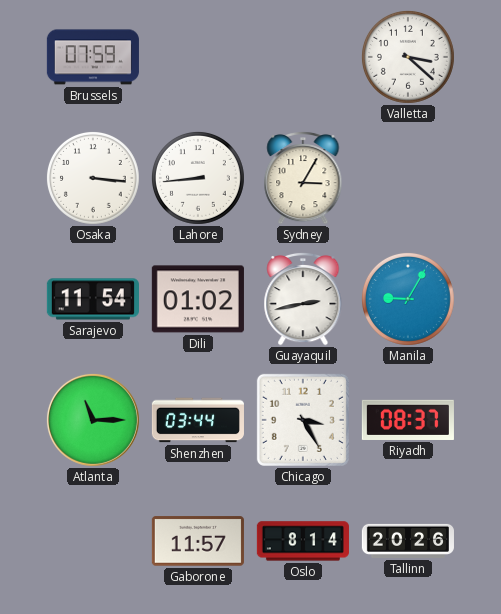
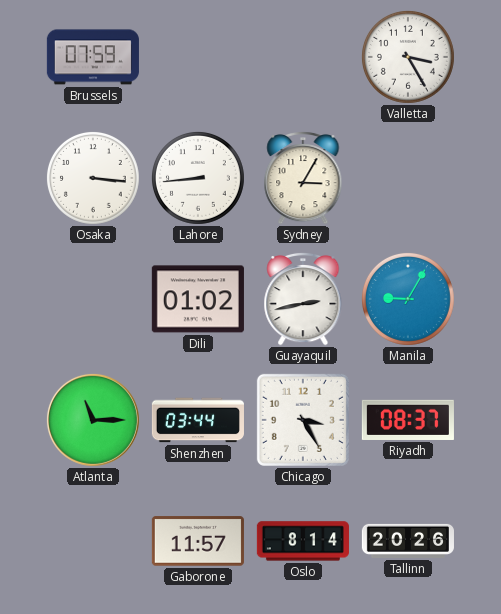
Valletta: 3:22 -> 3:25
Sarajevo: 11:54 -> none
